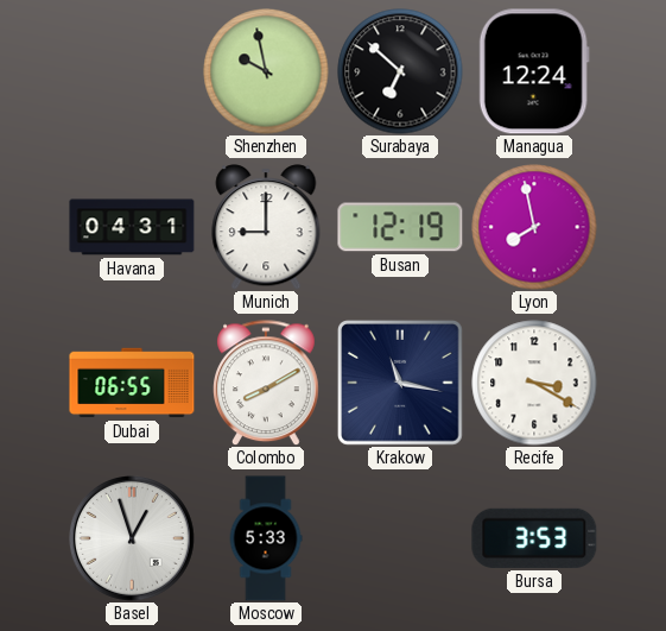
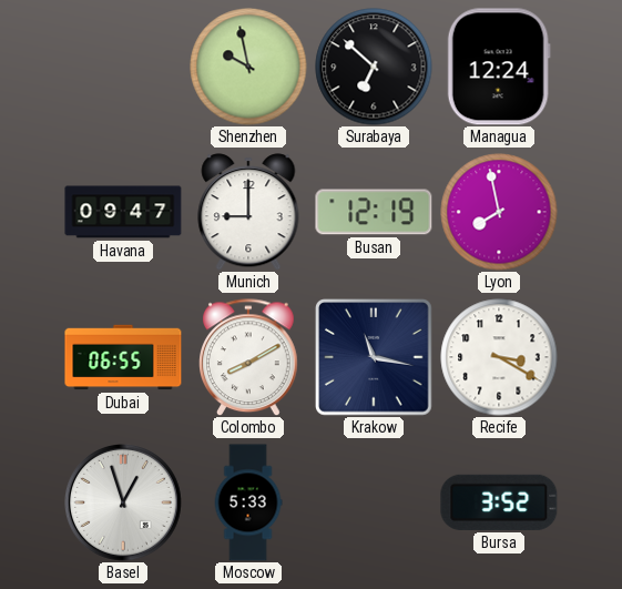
Havana: 04:31 -> 09:47
Bursa: 3:53 -> 3:52
